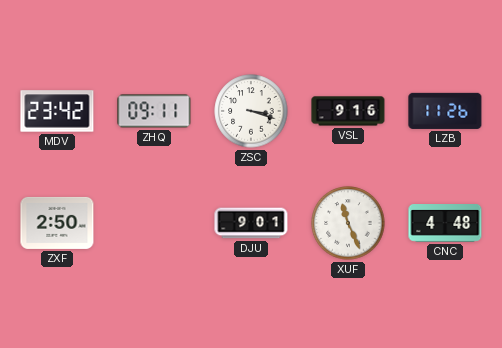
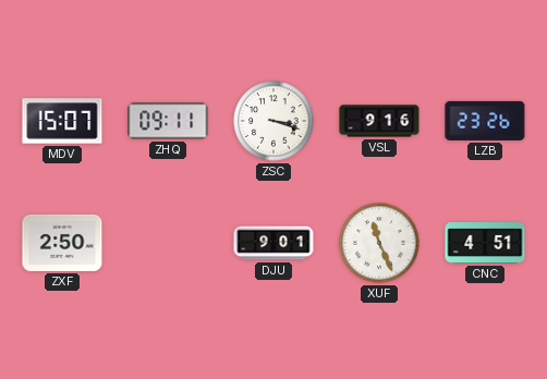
MDV: 23:42 -> 15:07
LZB: 11:26 -> 23:26
CNC: 4:48 -> 4:51
